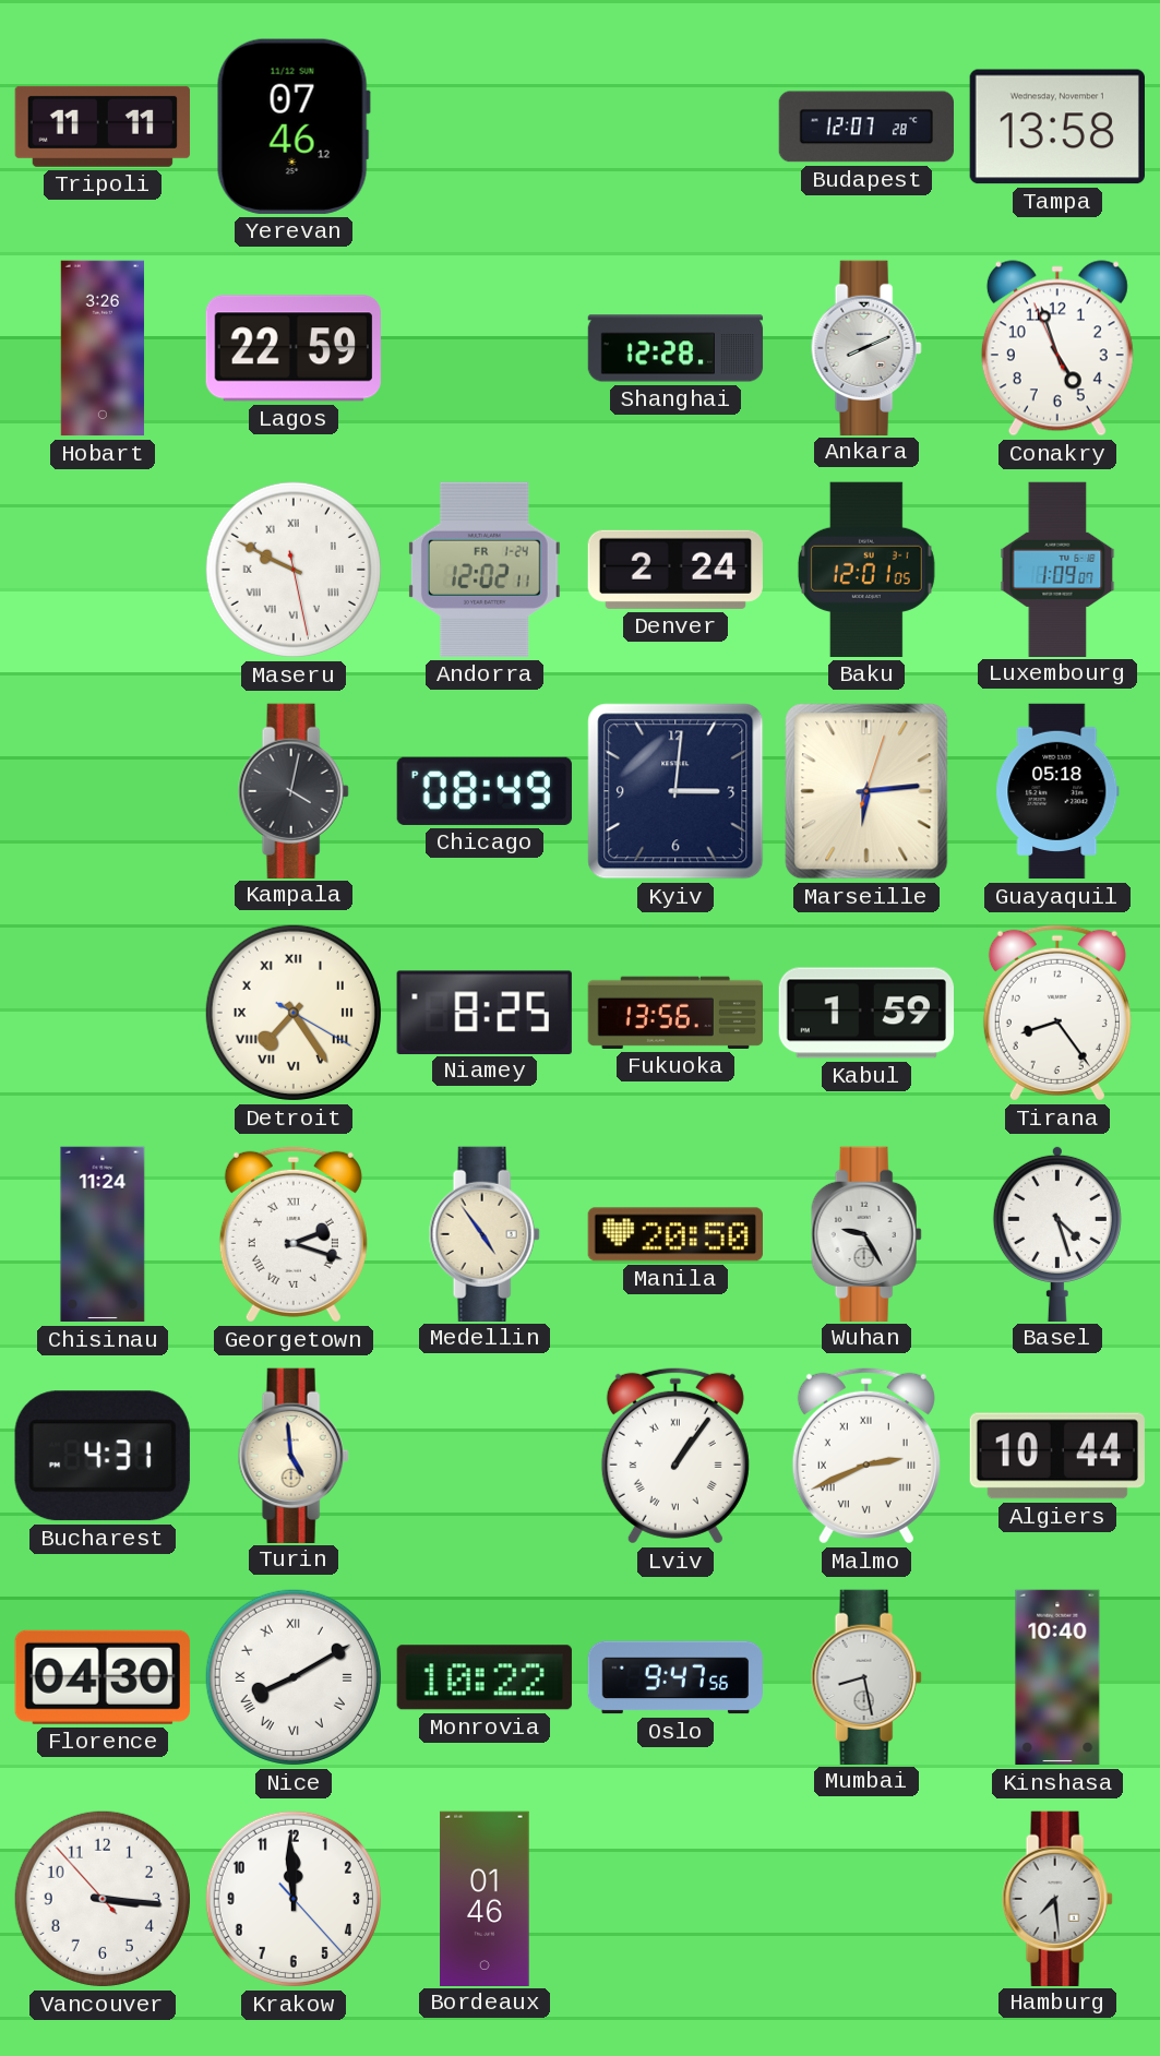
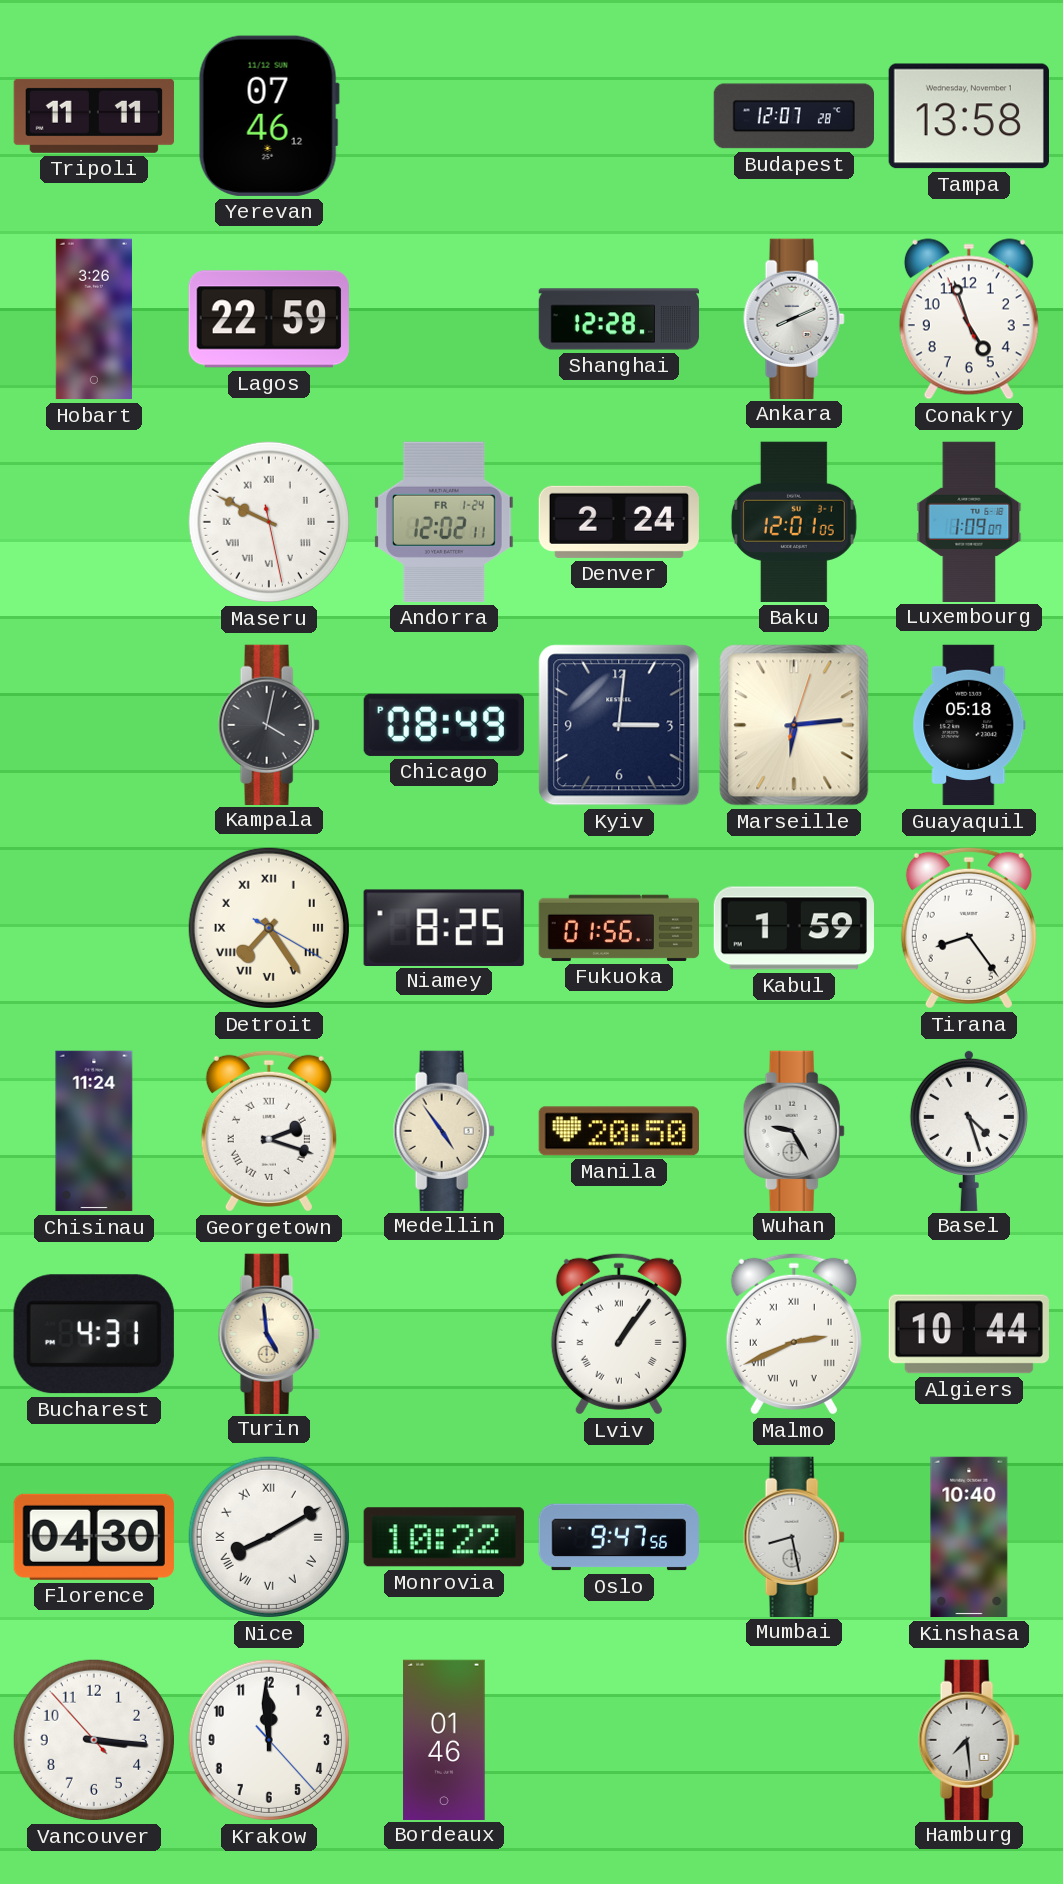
Fukuoka: 13:56 -> 01:56
